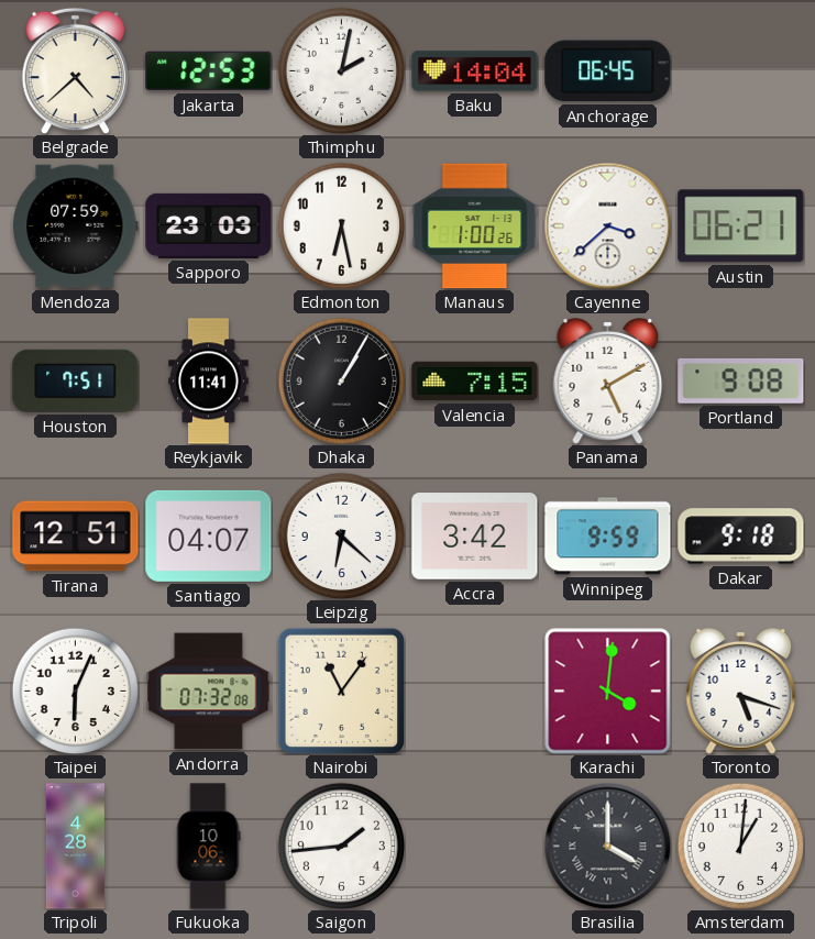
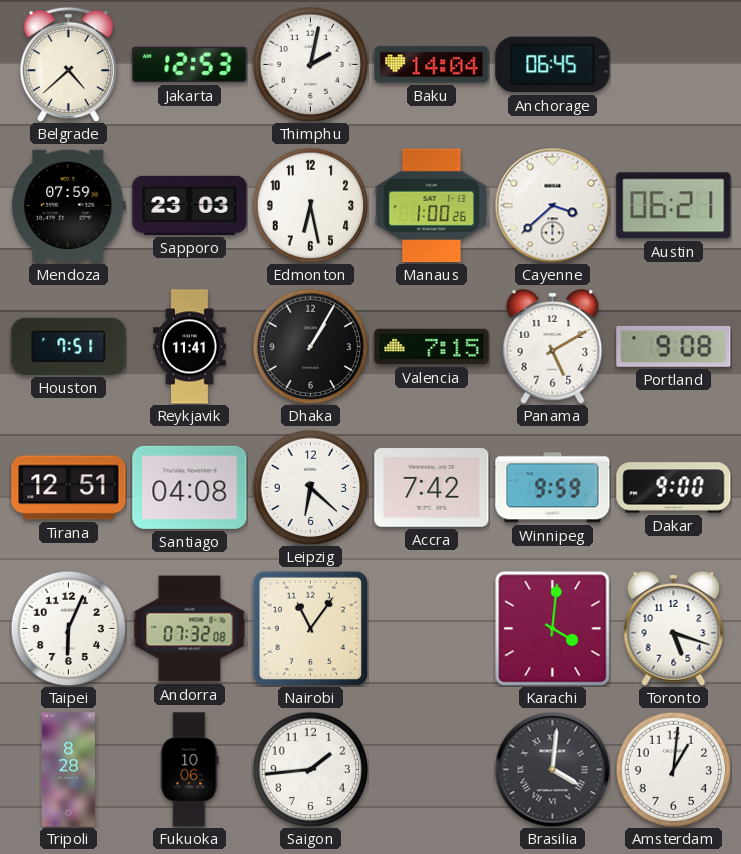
Santiago: 04:07 -> 04:08
Accra: 3:42 -> 7:42
Dakar: 9:18 -> 9:00
Tripoli: 4:28 -> 8:28
Brasilia: 4:00 -> 4:01
